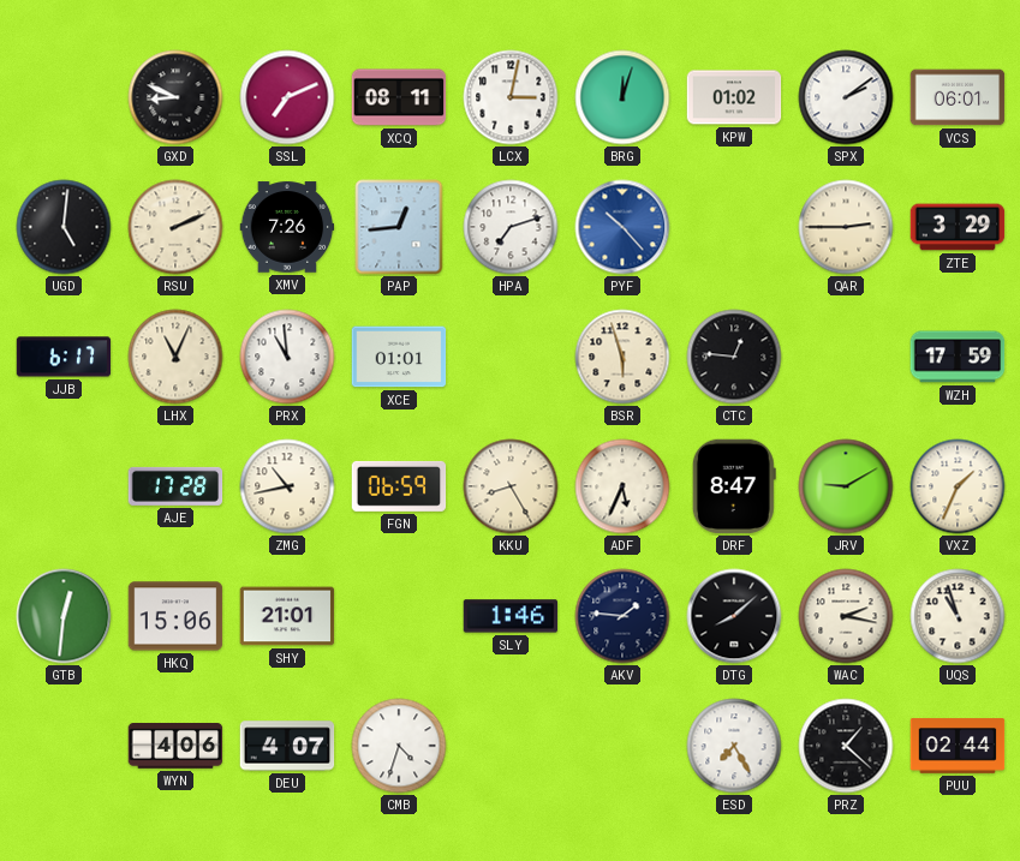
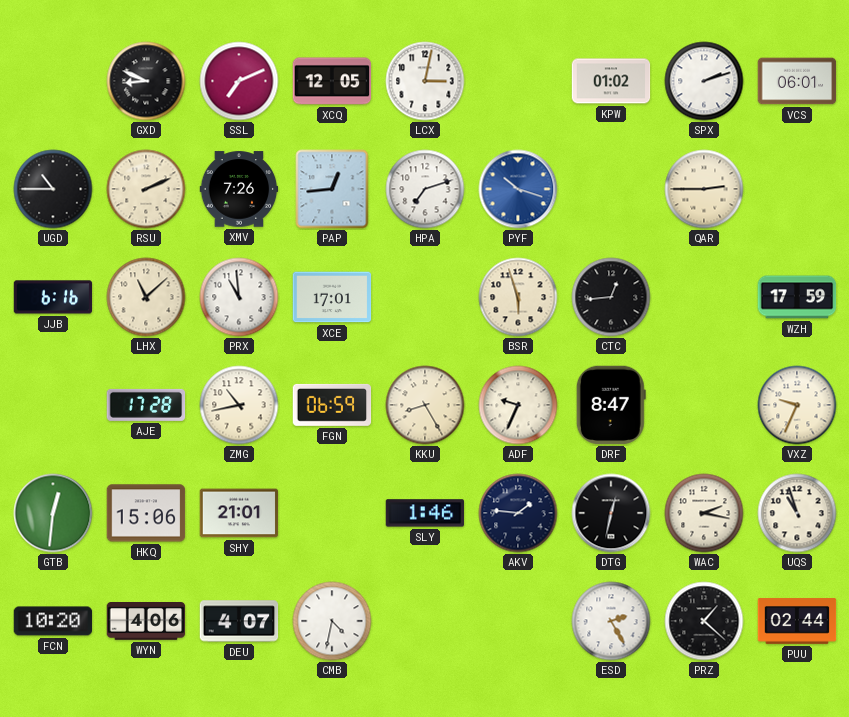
XCQ: 08:11 -> 12:05
BRG: 12:03 -> none
SPX: 2:09 -> 2:12
UGD: 5:01 -> 10:45
PYF: 10:23 -> 10:18
ZTE: 3:29 -> none
JJB: 6:17 -> 6:16
LHX: 11:04 -> 11:08
XCE: 01:01 -> 17:01
CTC: 12:46 -> 12:44
ADF: 5:34 -> 9:34
JRV: 9:10 -> none
VXZ: 1:34 -> 9:34
DTG: 8:08 -> 12:32
FCN: none -> 10:20
CMB: 4:33 -> 4:32
ESD: 7:25 -> 2:25
